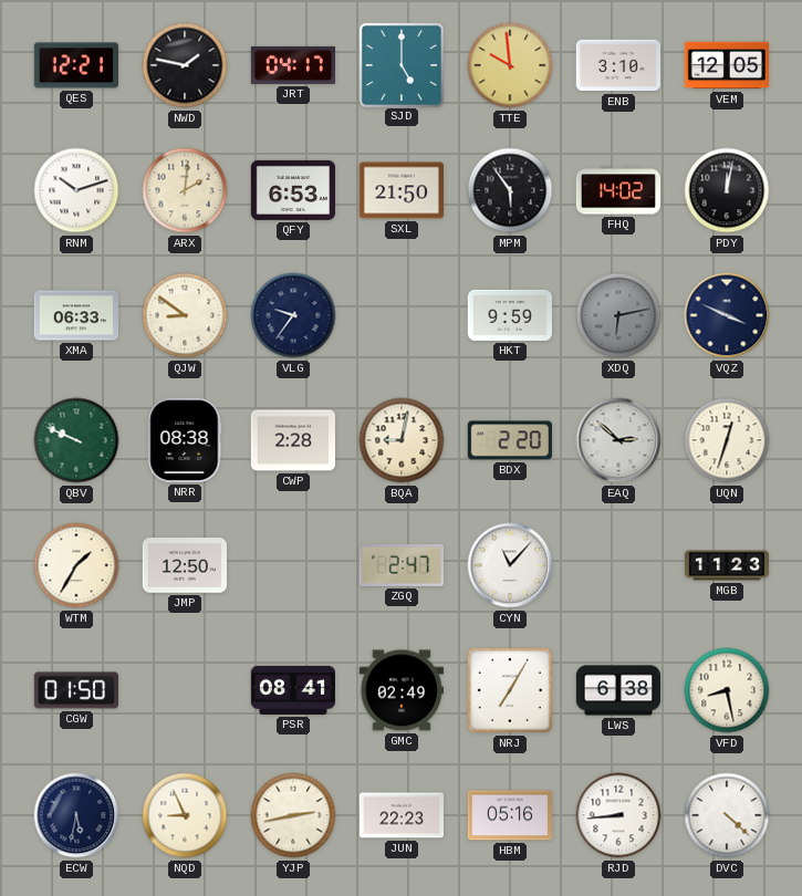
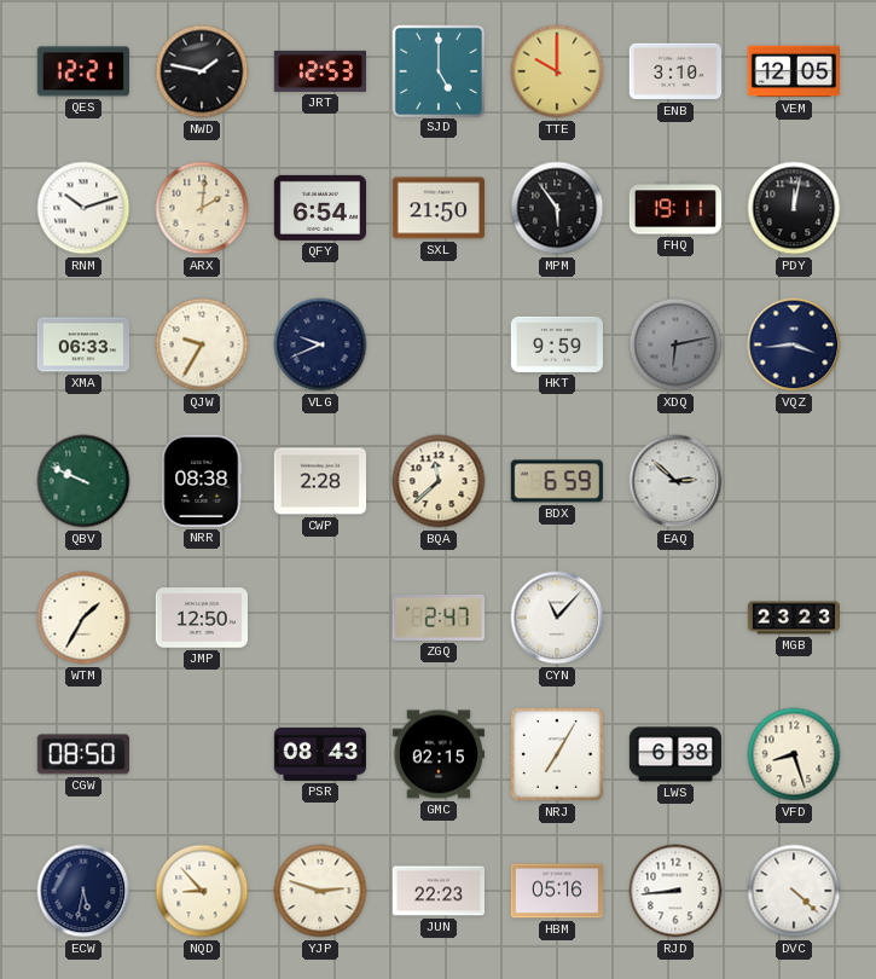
JRT: 04:17 -> 12:53
TTE: 9:59 -> 10:00
QFY: 6:53 -> 6:54
FHQ: 14:02 -> 19:11
QJW: 8:51 -> 9:35
VLG: 9:36 -> 9:41
VQZ: 3:49 -> 3:44
BQA: 9:02 -> 11:38
BDX: 2:20 -> 6:59
UQN: 12:33 -> none
MGB: 11:23 -> 23:23
CGW: 01:50 -> 08:50
PSR: 08:41 -> 08:43
GMC: 02:49 -> 02:15
VFD: 8:28 -> 8:27
NQD: 8:56 -> 8:53
YJP: 2:43 -> 2:48
